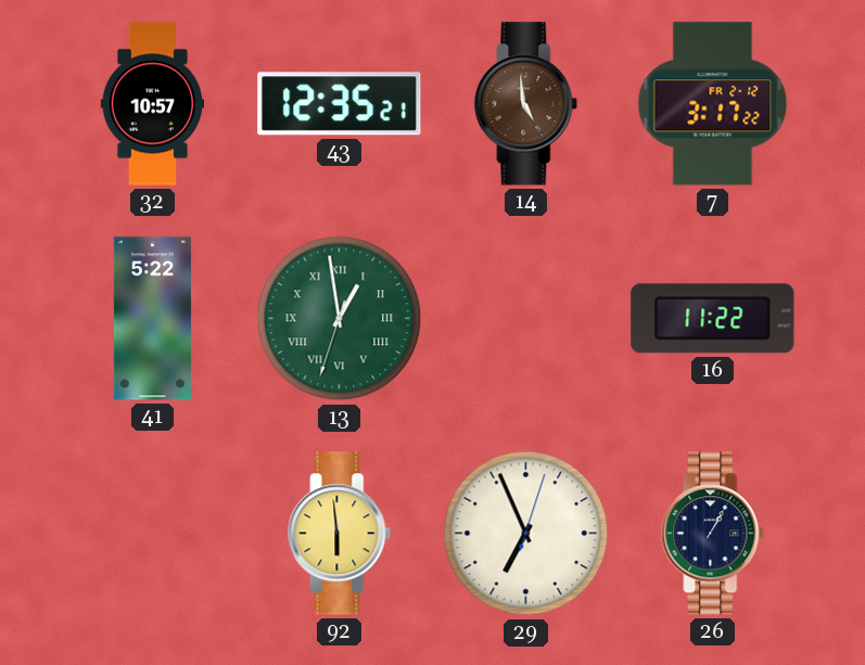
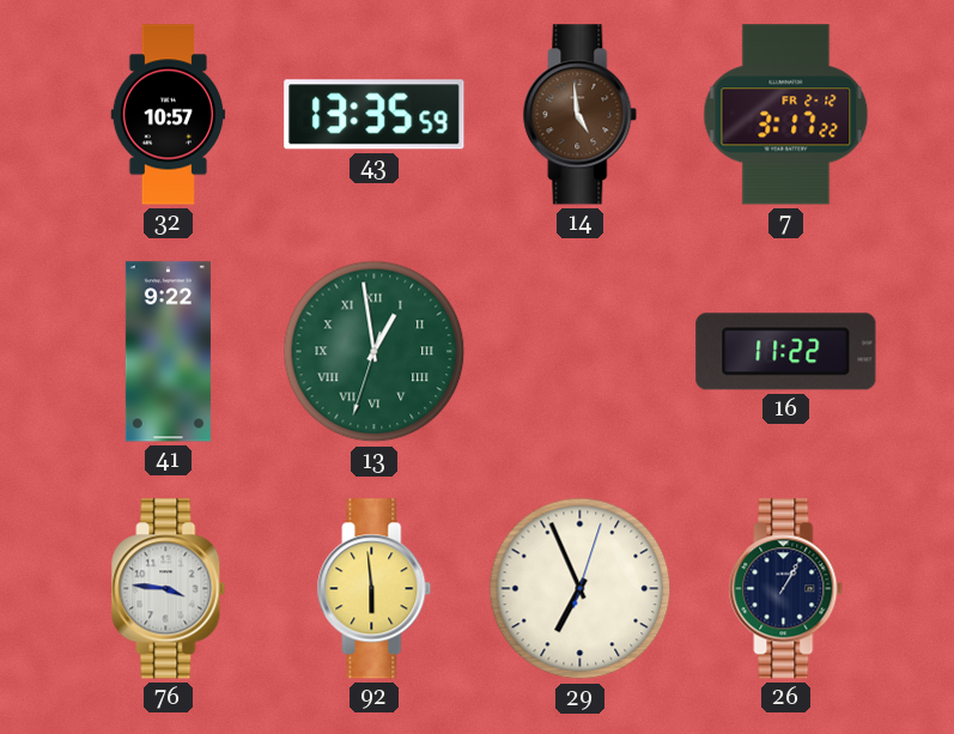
43: 12:35 -> 13:35
41: 5:22 -> 9:22
76: none -> 3:46
